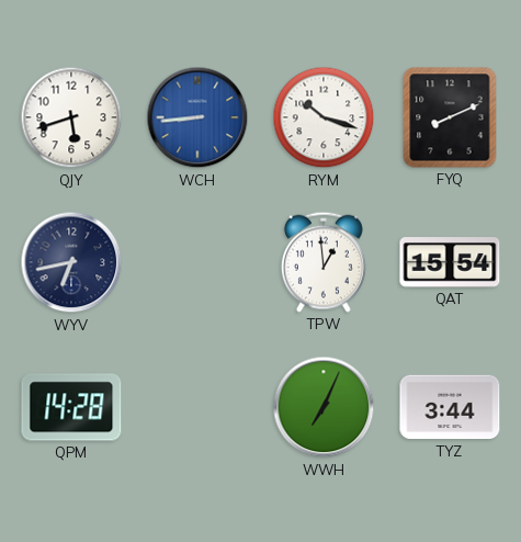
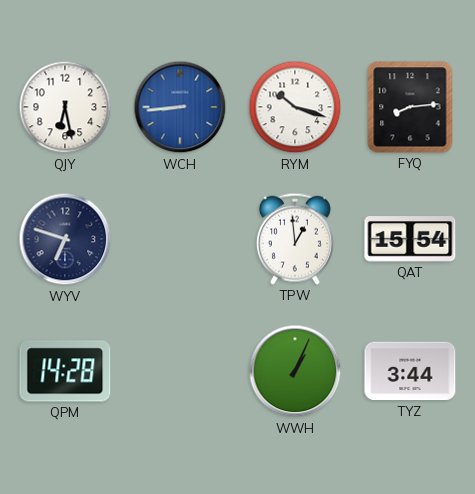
QJY: 5:42 -> 6:28
FYQ: 8:11 -> 8:14
WYV: 6:43 -> 6:48
WWH: 7:04 -> 1:04
